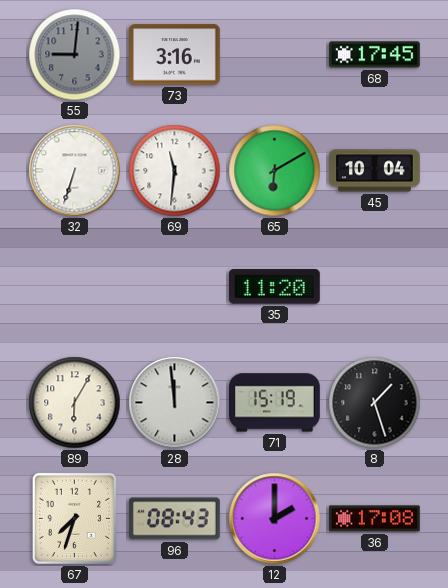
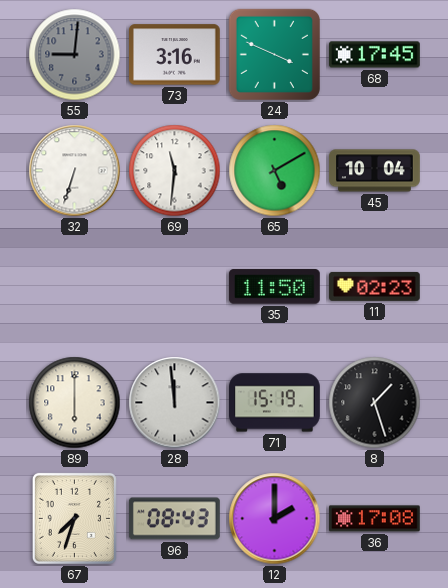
24: none -> 3:49
65: 6:10 -> 5:10
35: 11:20 -> 11:50
11: none -> 02:23
89: 6:05 -> 6:00
